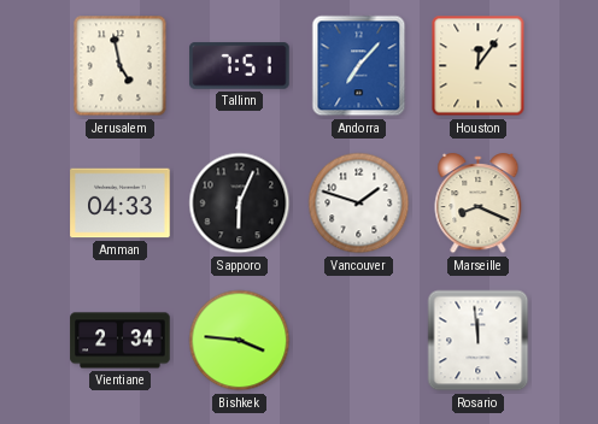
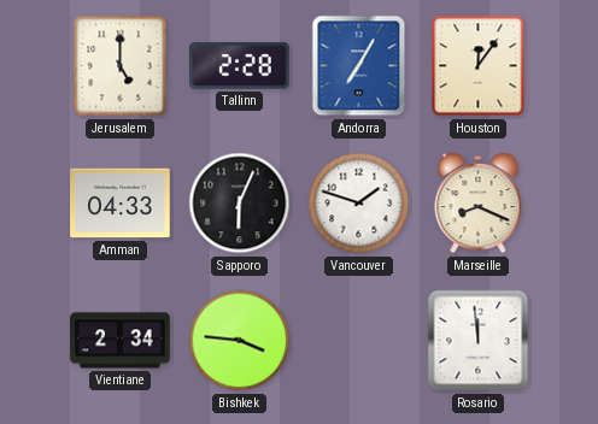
Jerusalem: 4:58 -> 5:00
Tallinn: 7:51 -> 2:28
Andorra: 7:07 -> 7:05
